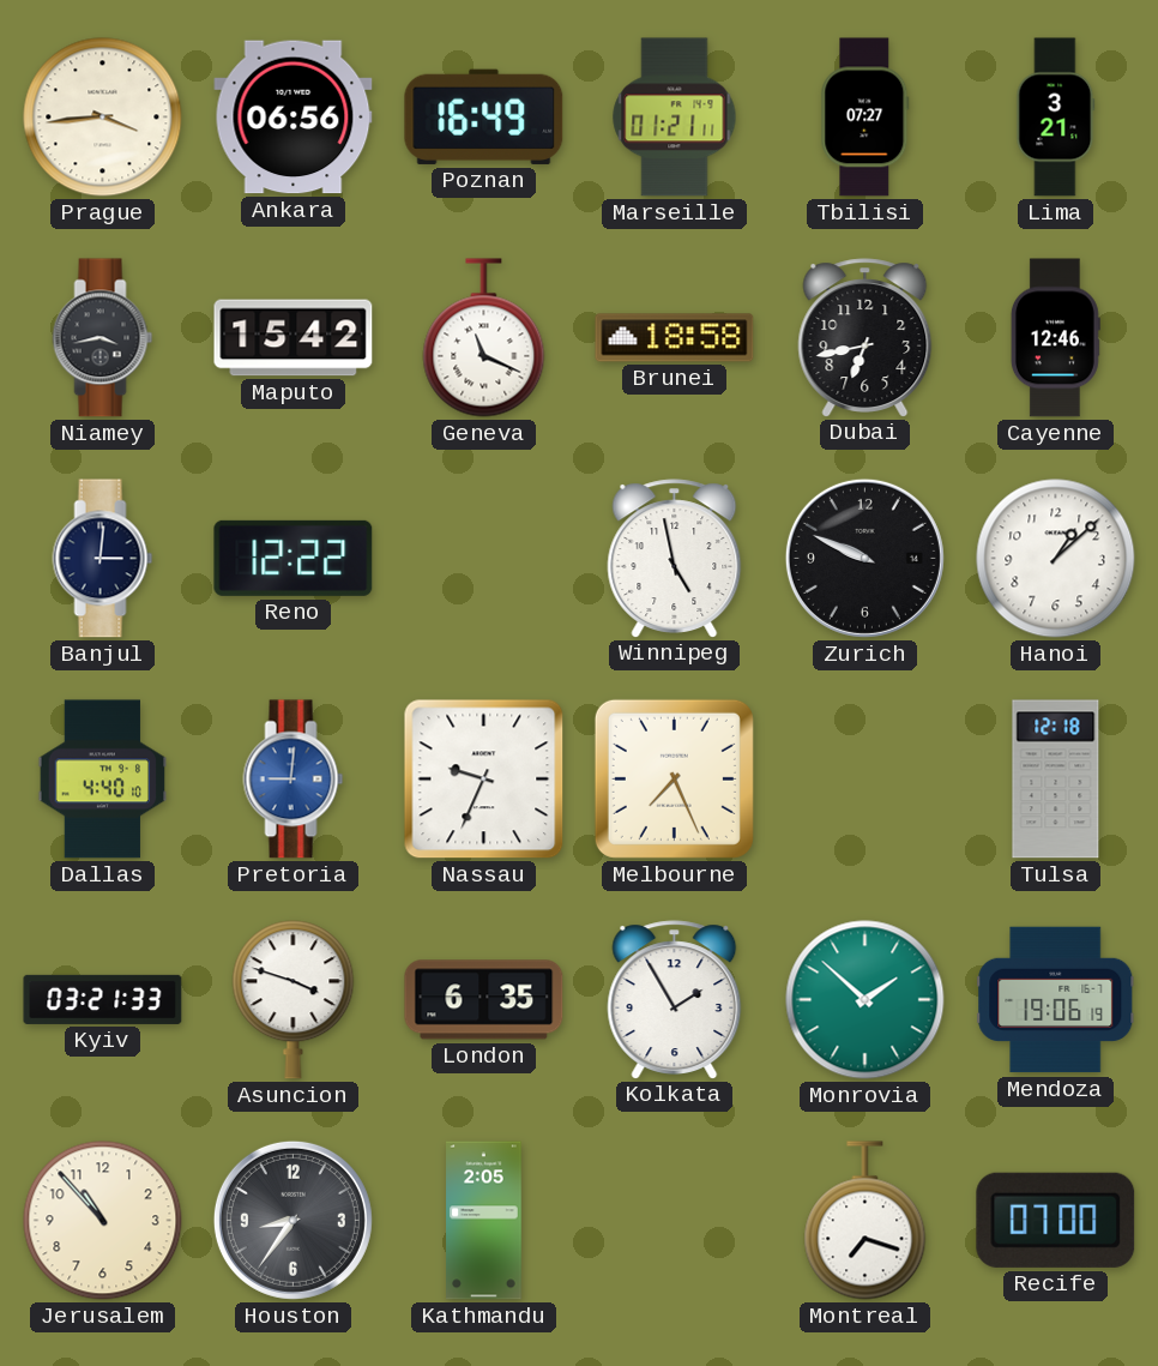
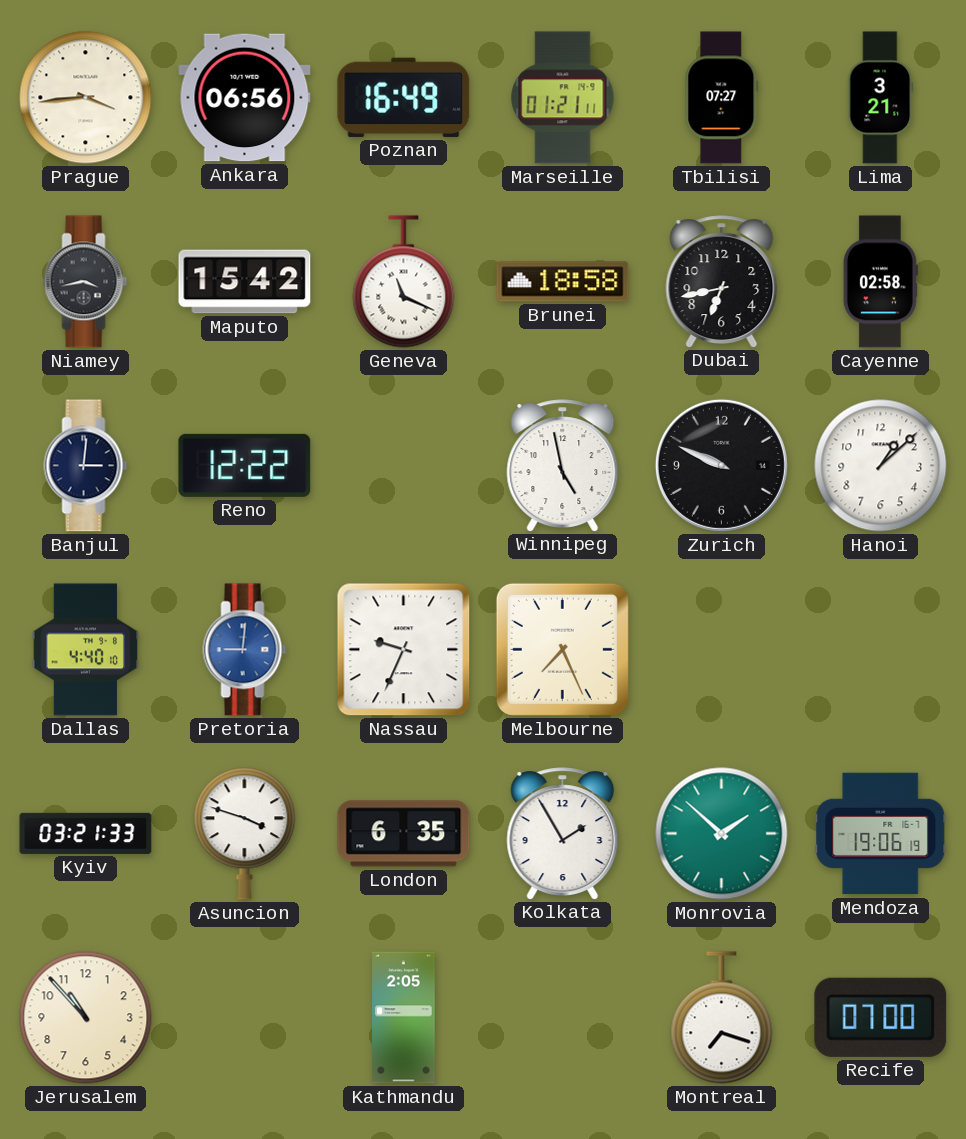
Cayenne: 12:46 -> 02:58
Tulsa: 12:18 -> none
Houston: 8:36 -> none
